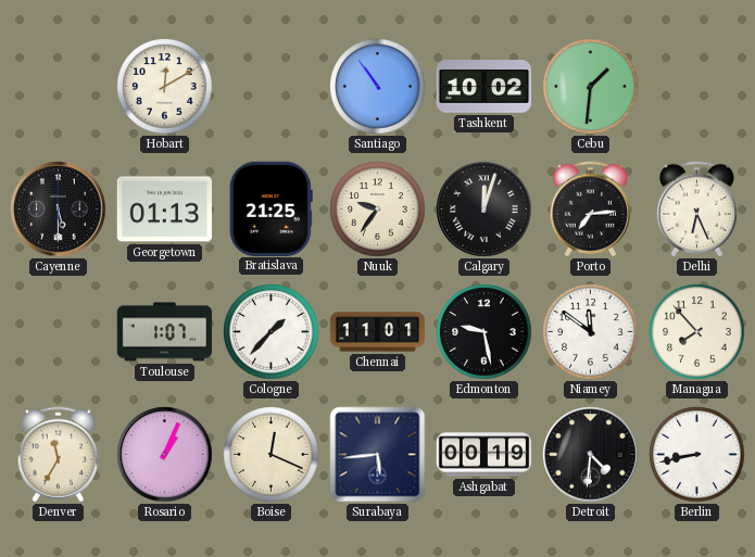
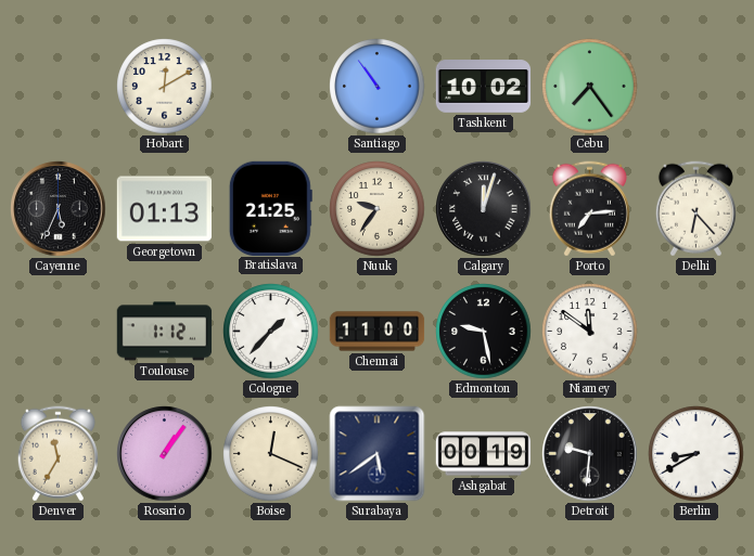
Cebu: 1:31 -> 7:24
Cayenne: 5:30 -> 5:34
Delhi: 6:26 -> 6:23
Toulouse: 1:07 -> 1:12
Chennai: 11:01 -> 11:00
Managua: 7:53 -> none
Rosario: 1:04 -> 1:06
Surabaya: 5:44 -> 5:39
Detroit: 4:31 -> 9:31
Berlin: 8:43 -> 8:40
